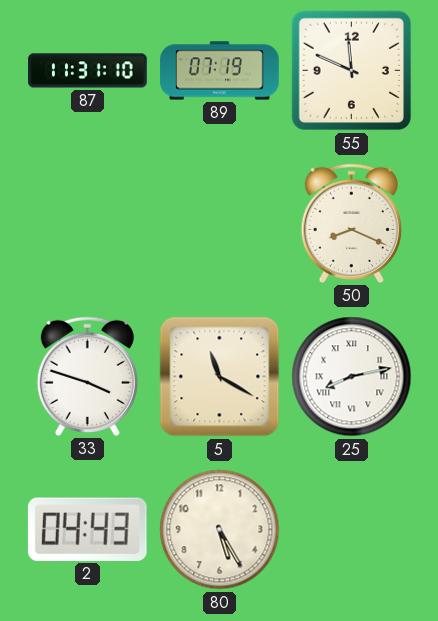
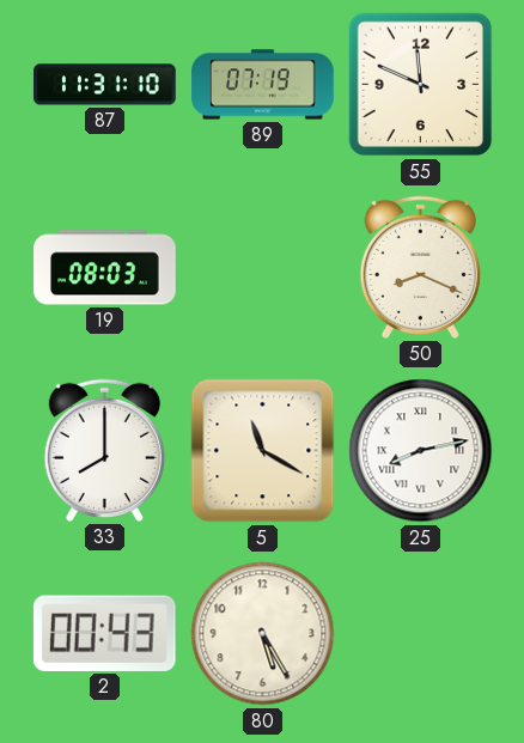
19: none -> 08:03
33: 3:48 -> 8:00
2: 04:43 -> 00:43
